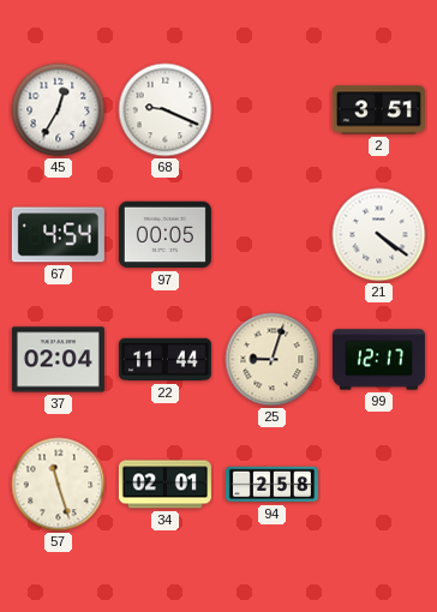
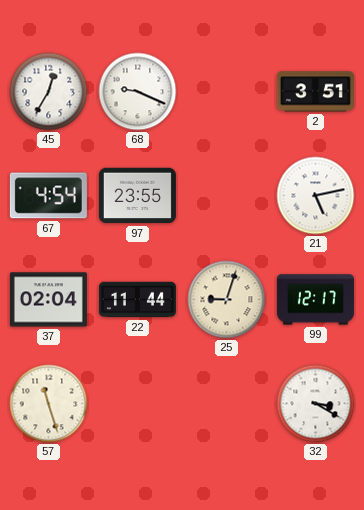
97: 00:05 -> 23:55
21: 4:21 -> 5:13
34: 02:01 -> none
94: 2:58 -> none
32: none -> 3:20
